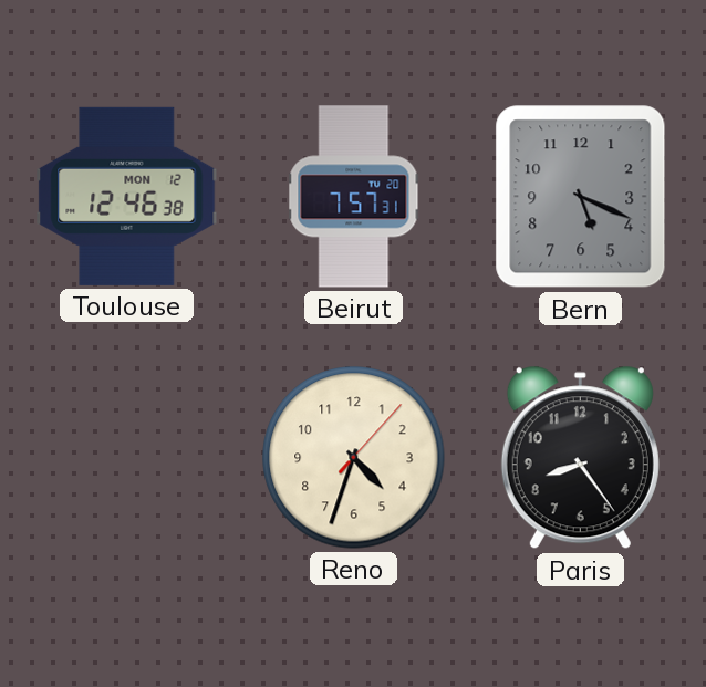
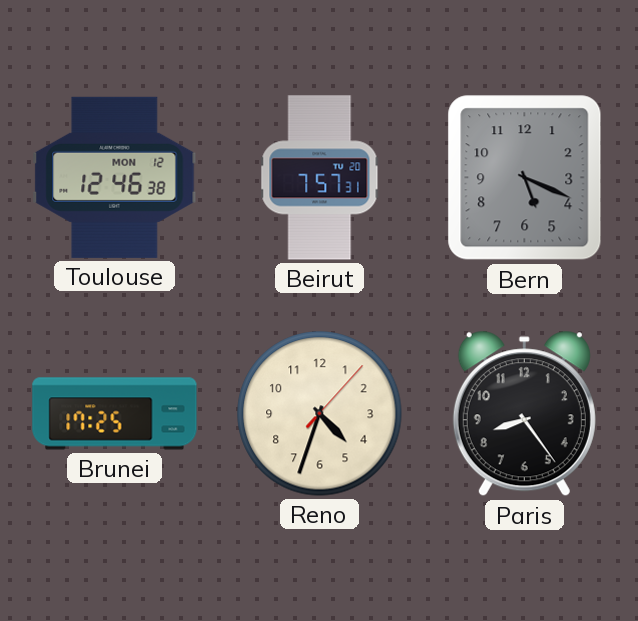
Brunei: none -> 17:25
